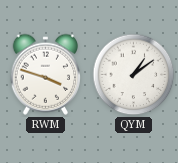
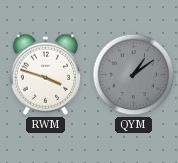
QYM dial: white -> grey
